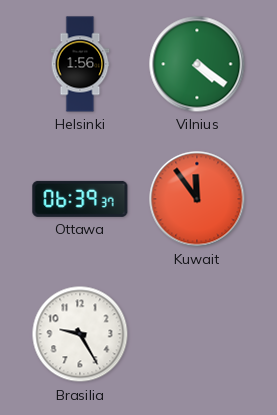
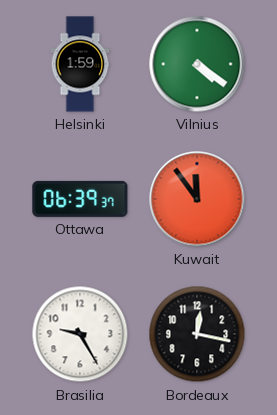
Helsinki: 1:56 -> 1:59
Bordeaux: none -> 12:17
